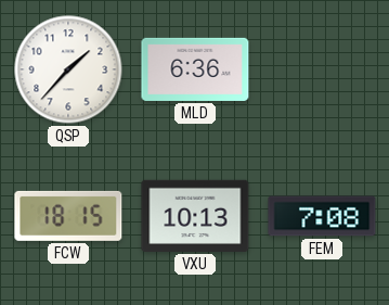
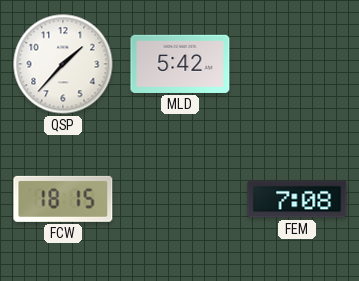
MLD: 6:36 -> 5:42
VXU: 10:13 -> none
